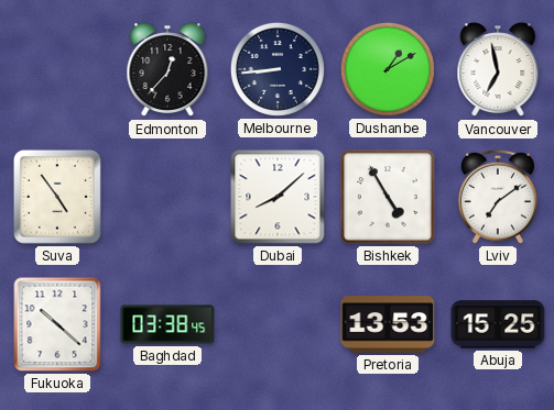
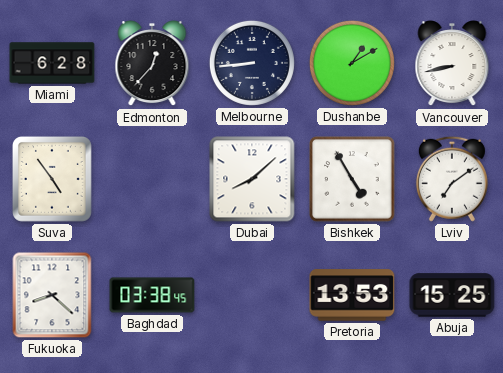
Miami: none -> 6:28
Vancouver: 6:58 -> 8:43
Fukuoka: 10:22 -> 8:22
